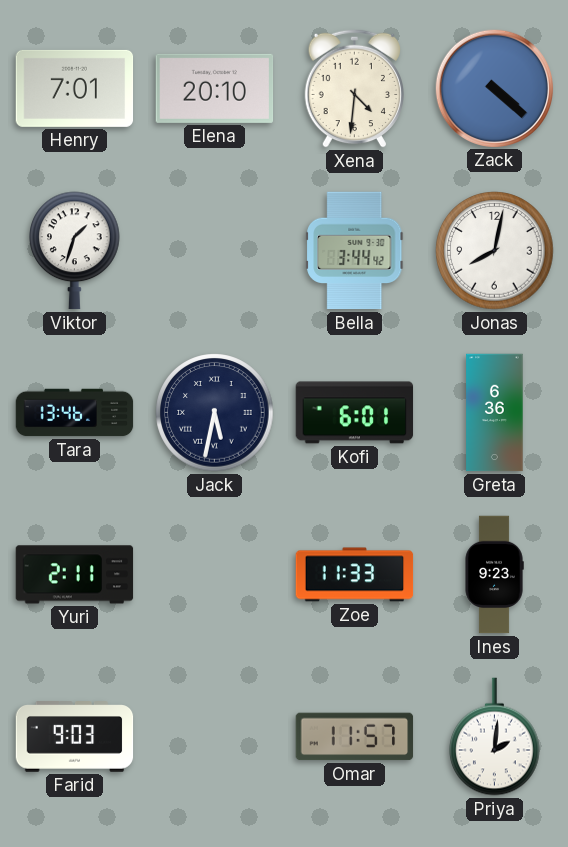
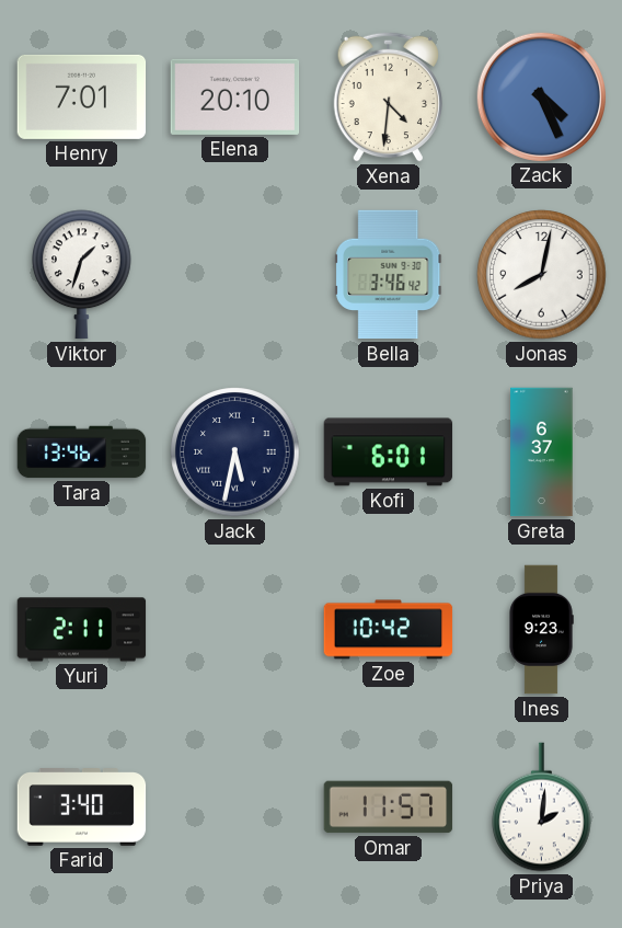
Zack: 4:22 -> 4:26
Bella: 3:44 -> 3:46
Greta: 6:36 -> 6:37
Zoe: 11:33 -> 10:42
Farid: 9:03 -> 3:40
